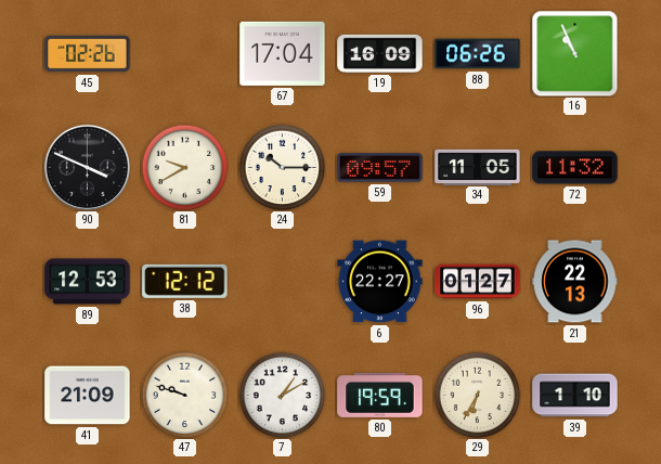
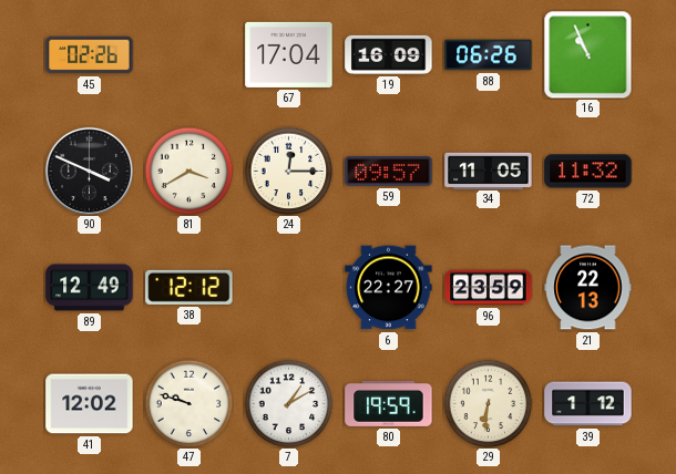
81: 9:40 -> 3:40
24: 10:15 -> 12:15
89: 12:53 -> 12:49
96: 01:27 -> 23:59
41: 21:09 -> 12:02
29: 6:35 -> 6:31
39: 1:10 -> 1:12
